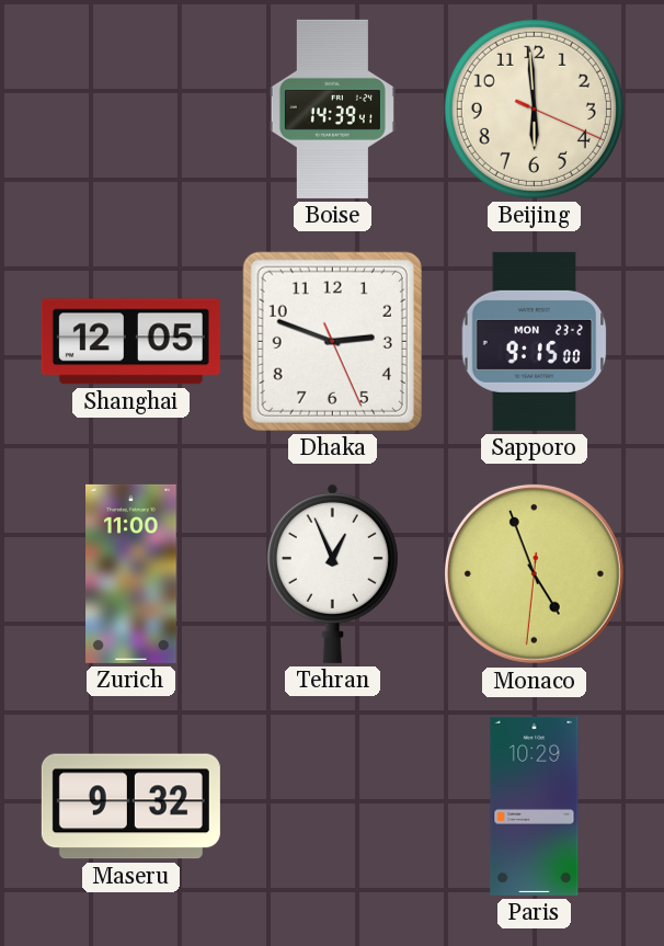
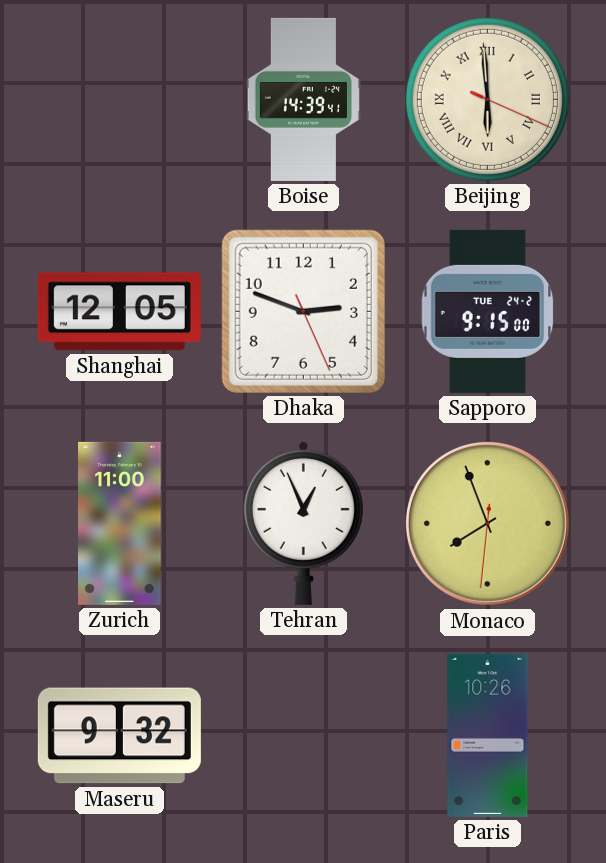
Beijing numerals: Arabic -> Roman
Sapporo date: MON 23-2 -> TUE 24-2
Monaco: 4:56 -> 7:56
Paris: 10:29 -> 10:26
